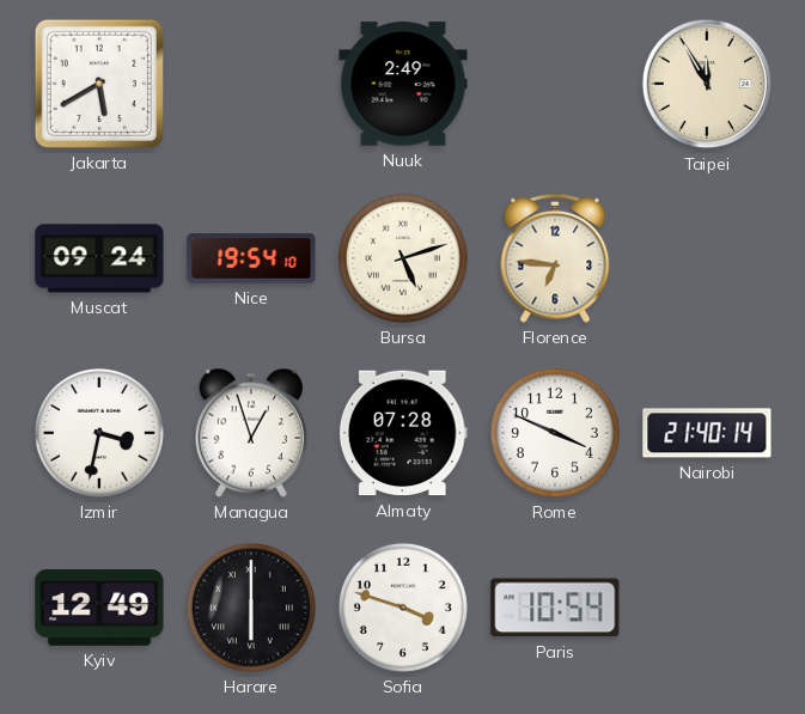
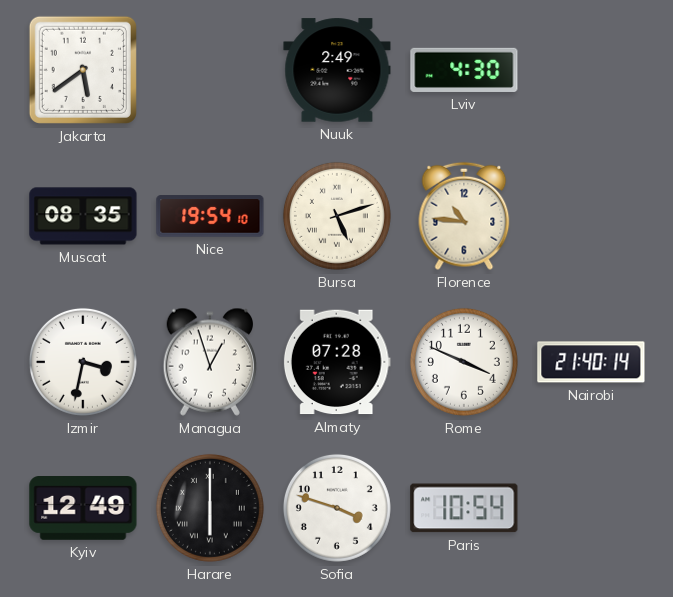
Jakarta: 5:40 -> 5:39
Lviv: none -> 4:30
Taipei: 11:55 -> none
Muscat: 09:24 -> 08:35
Florence: 6:46 -> 10:46
